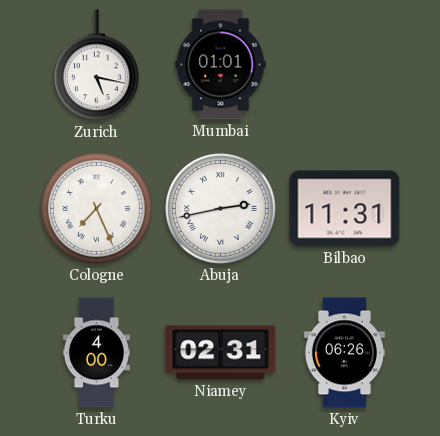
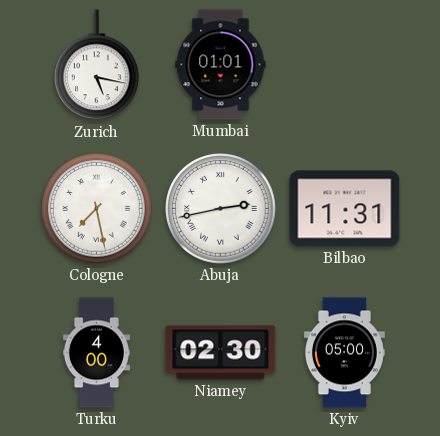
Cologne: 7:26 -> 7:28
Niamey: 02:31 -> 02:30
Kyiv: 06:26 -> 05:00
